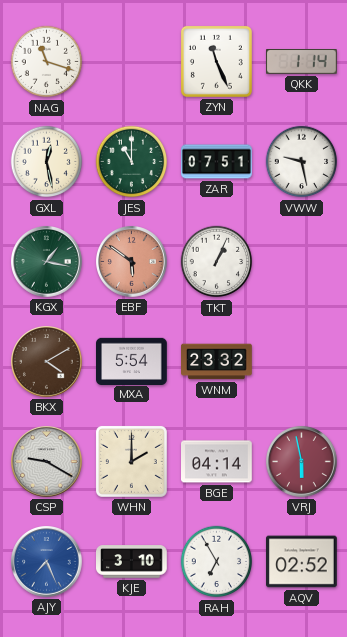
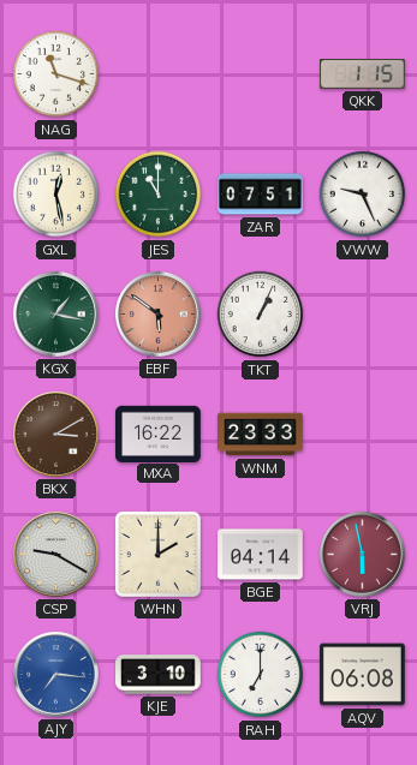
ZYN: 11:26 -> none
QKK: 1:14 -> 1:15
VWW: 9:28 -> 9:26
BKX: 4:10 -> 3:10
MXA: 5:54 -> 16:22
WNM: 23:32 -> 23:33
AJY: 7:26 -> 7:16
RAH: 6:55 -> 7:00
AQV: 02:52 -> 06:08
